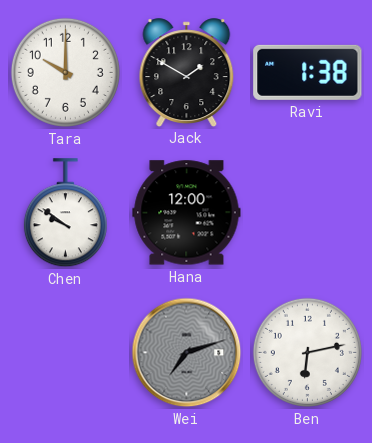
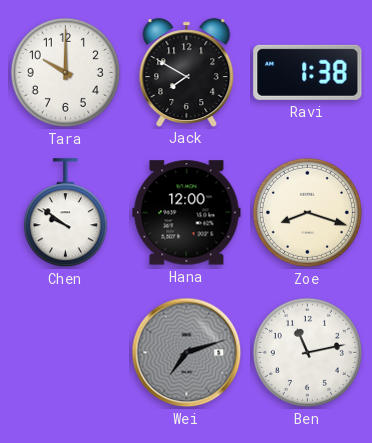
Jack: 1:50 -> 7:50
Zoe: none -> 8:18
Ben: 6:13 -> 11:13
